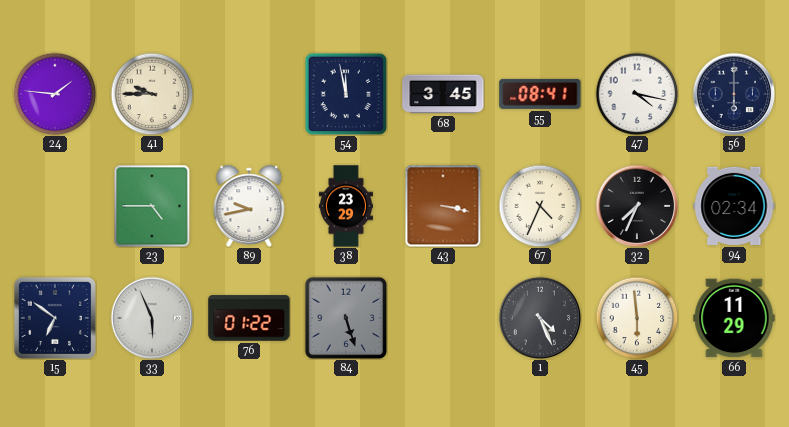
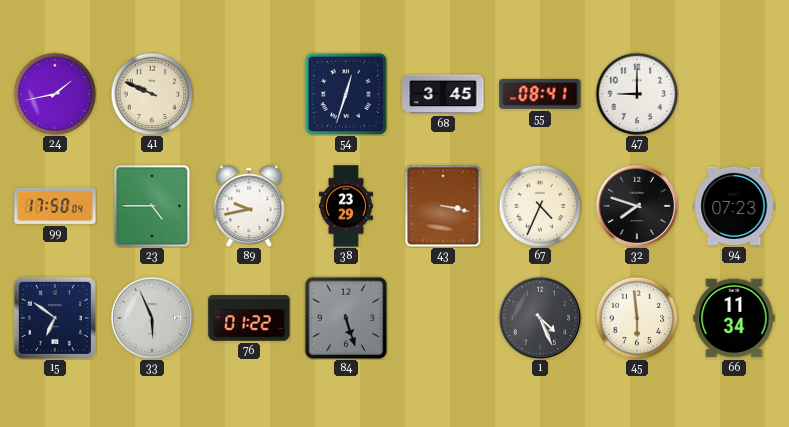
24: 1:46 -> 1:43
41: 9:45 -> 9:49
54: 11:58 -> 12:33
47: 4:17 -> 9:00
56: 6:00 -> none
99: none -> 17:50
32: 7:34 -> 7:48
94: 02:34 -> 07:23
66: 11:29 -> 11:34
